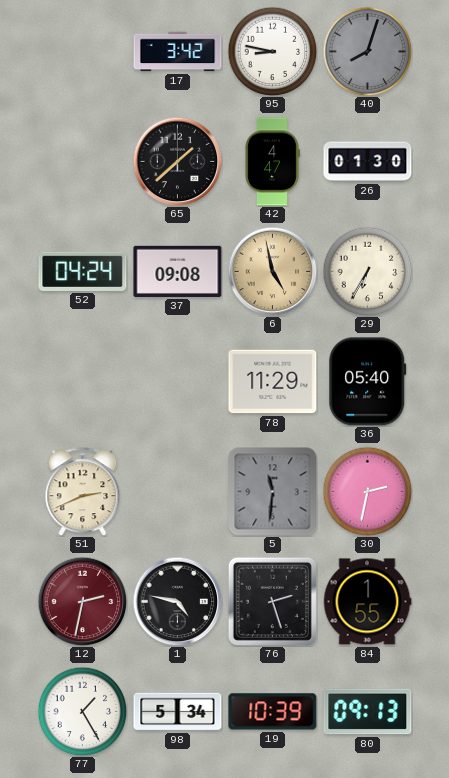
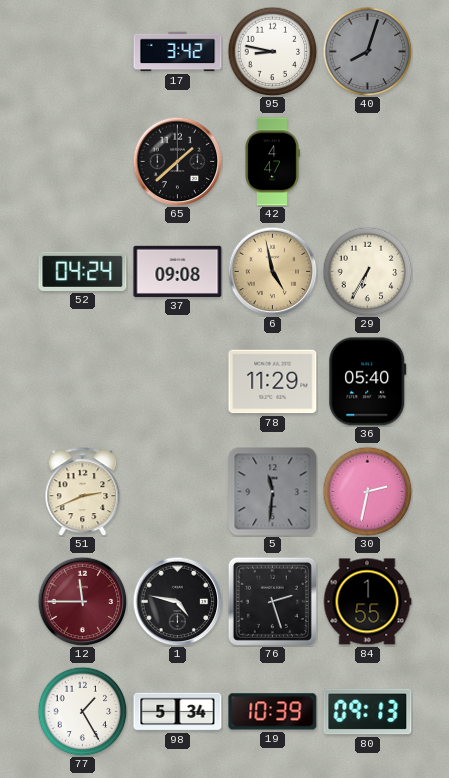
26: 01:30 -> none
12: 2:32 -> 11:45
